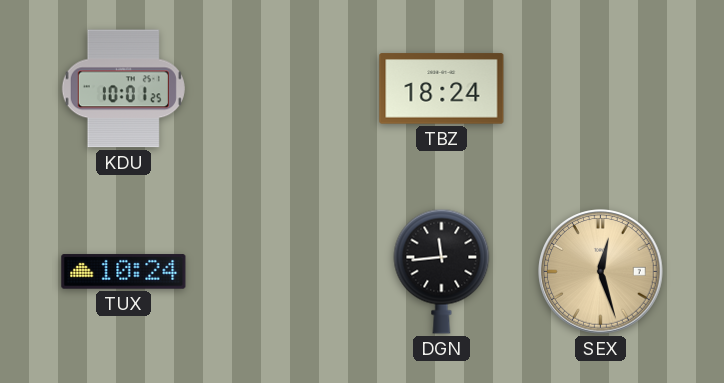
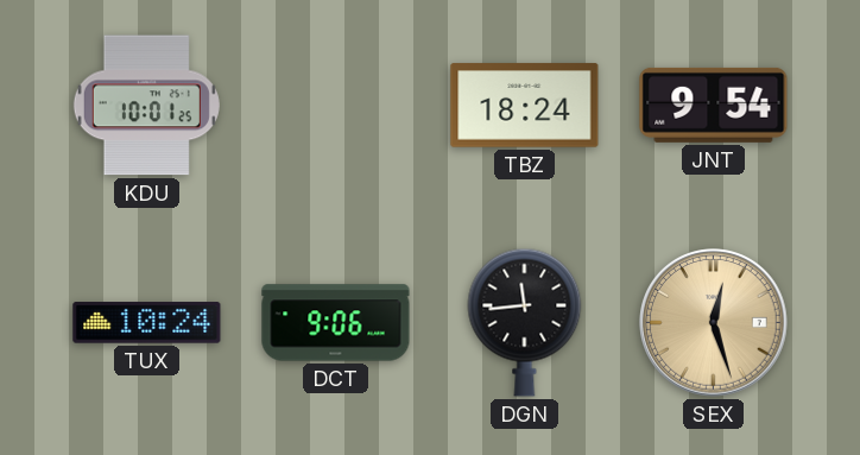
JNT: none -> 9:54
DCT: none -> 9:06
